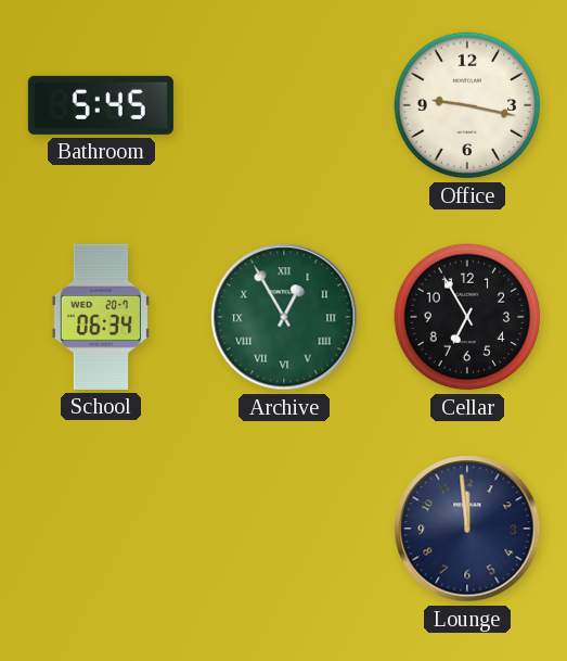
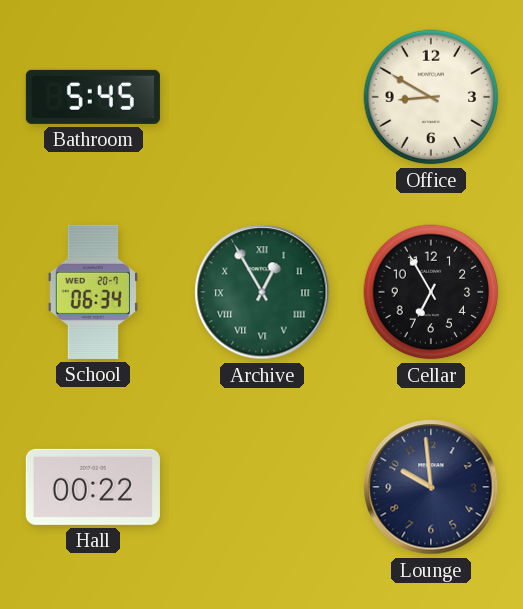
Office: 9:17 -> 8:50
Hall: none -> 00:22
Lounge: 11:59 -> 9:59
